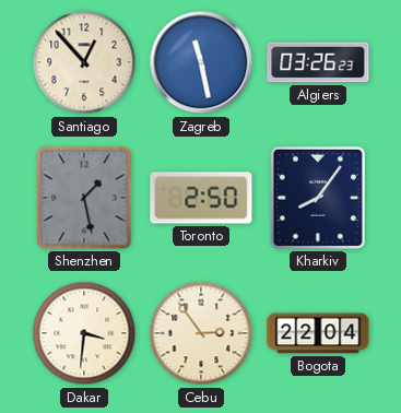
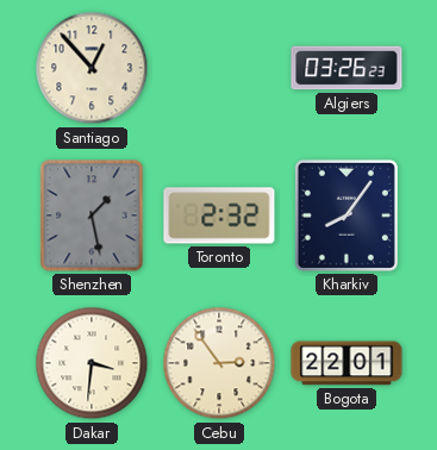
Zagreb: 11:28 -> none
Toronto: 2:50 -> 2:32
Bogota: 22:04 -> 22:01
